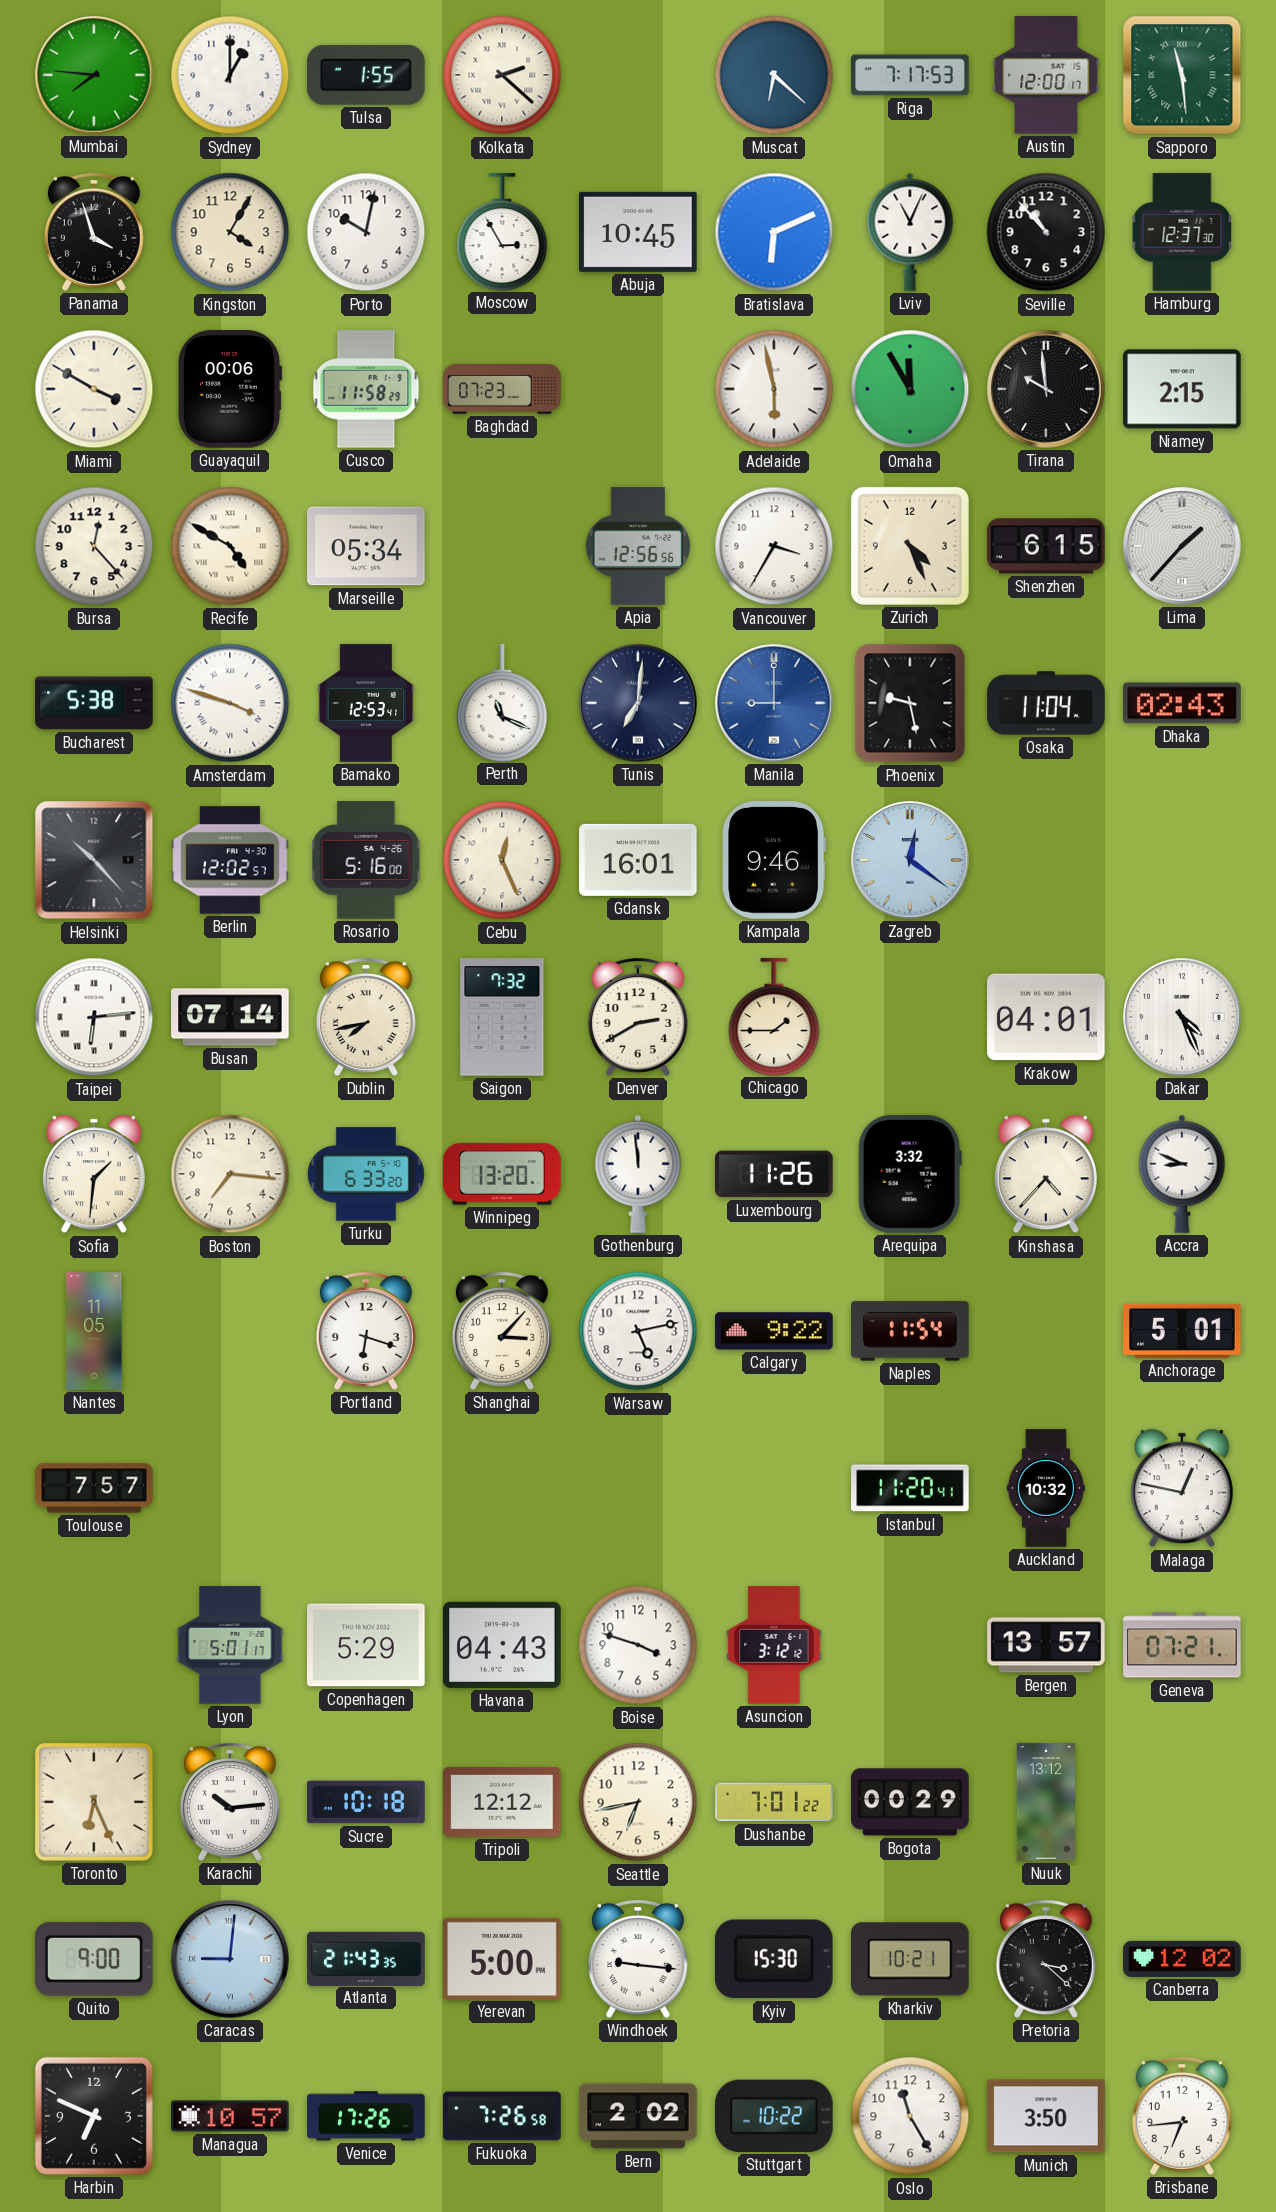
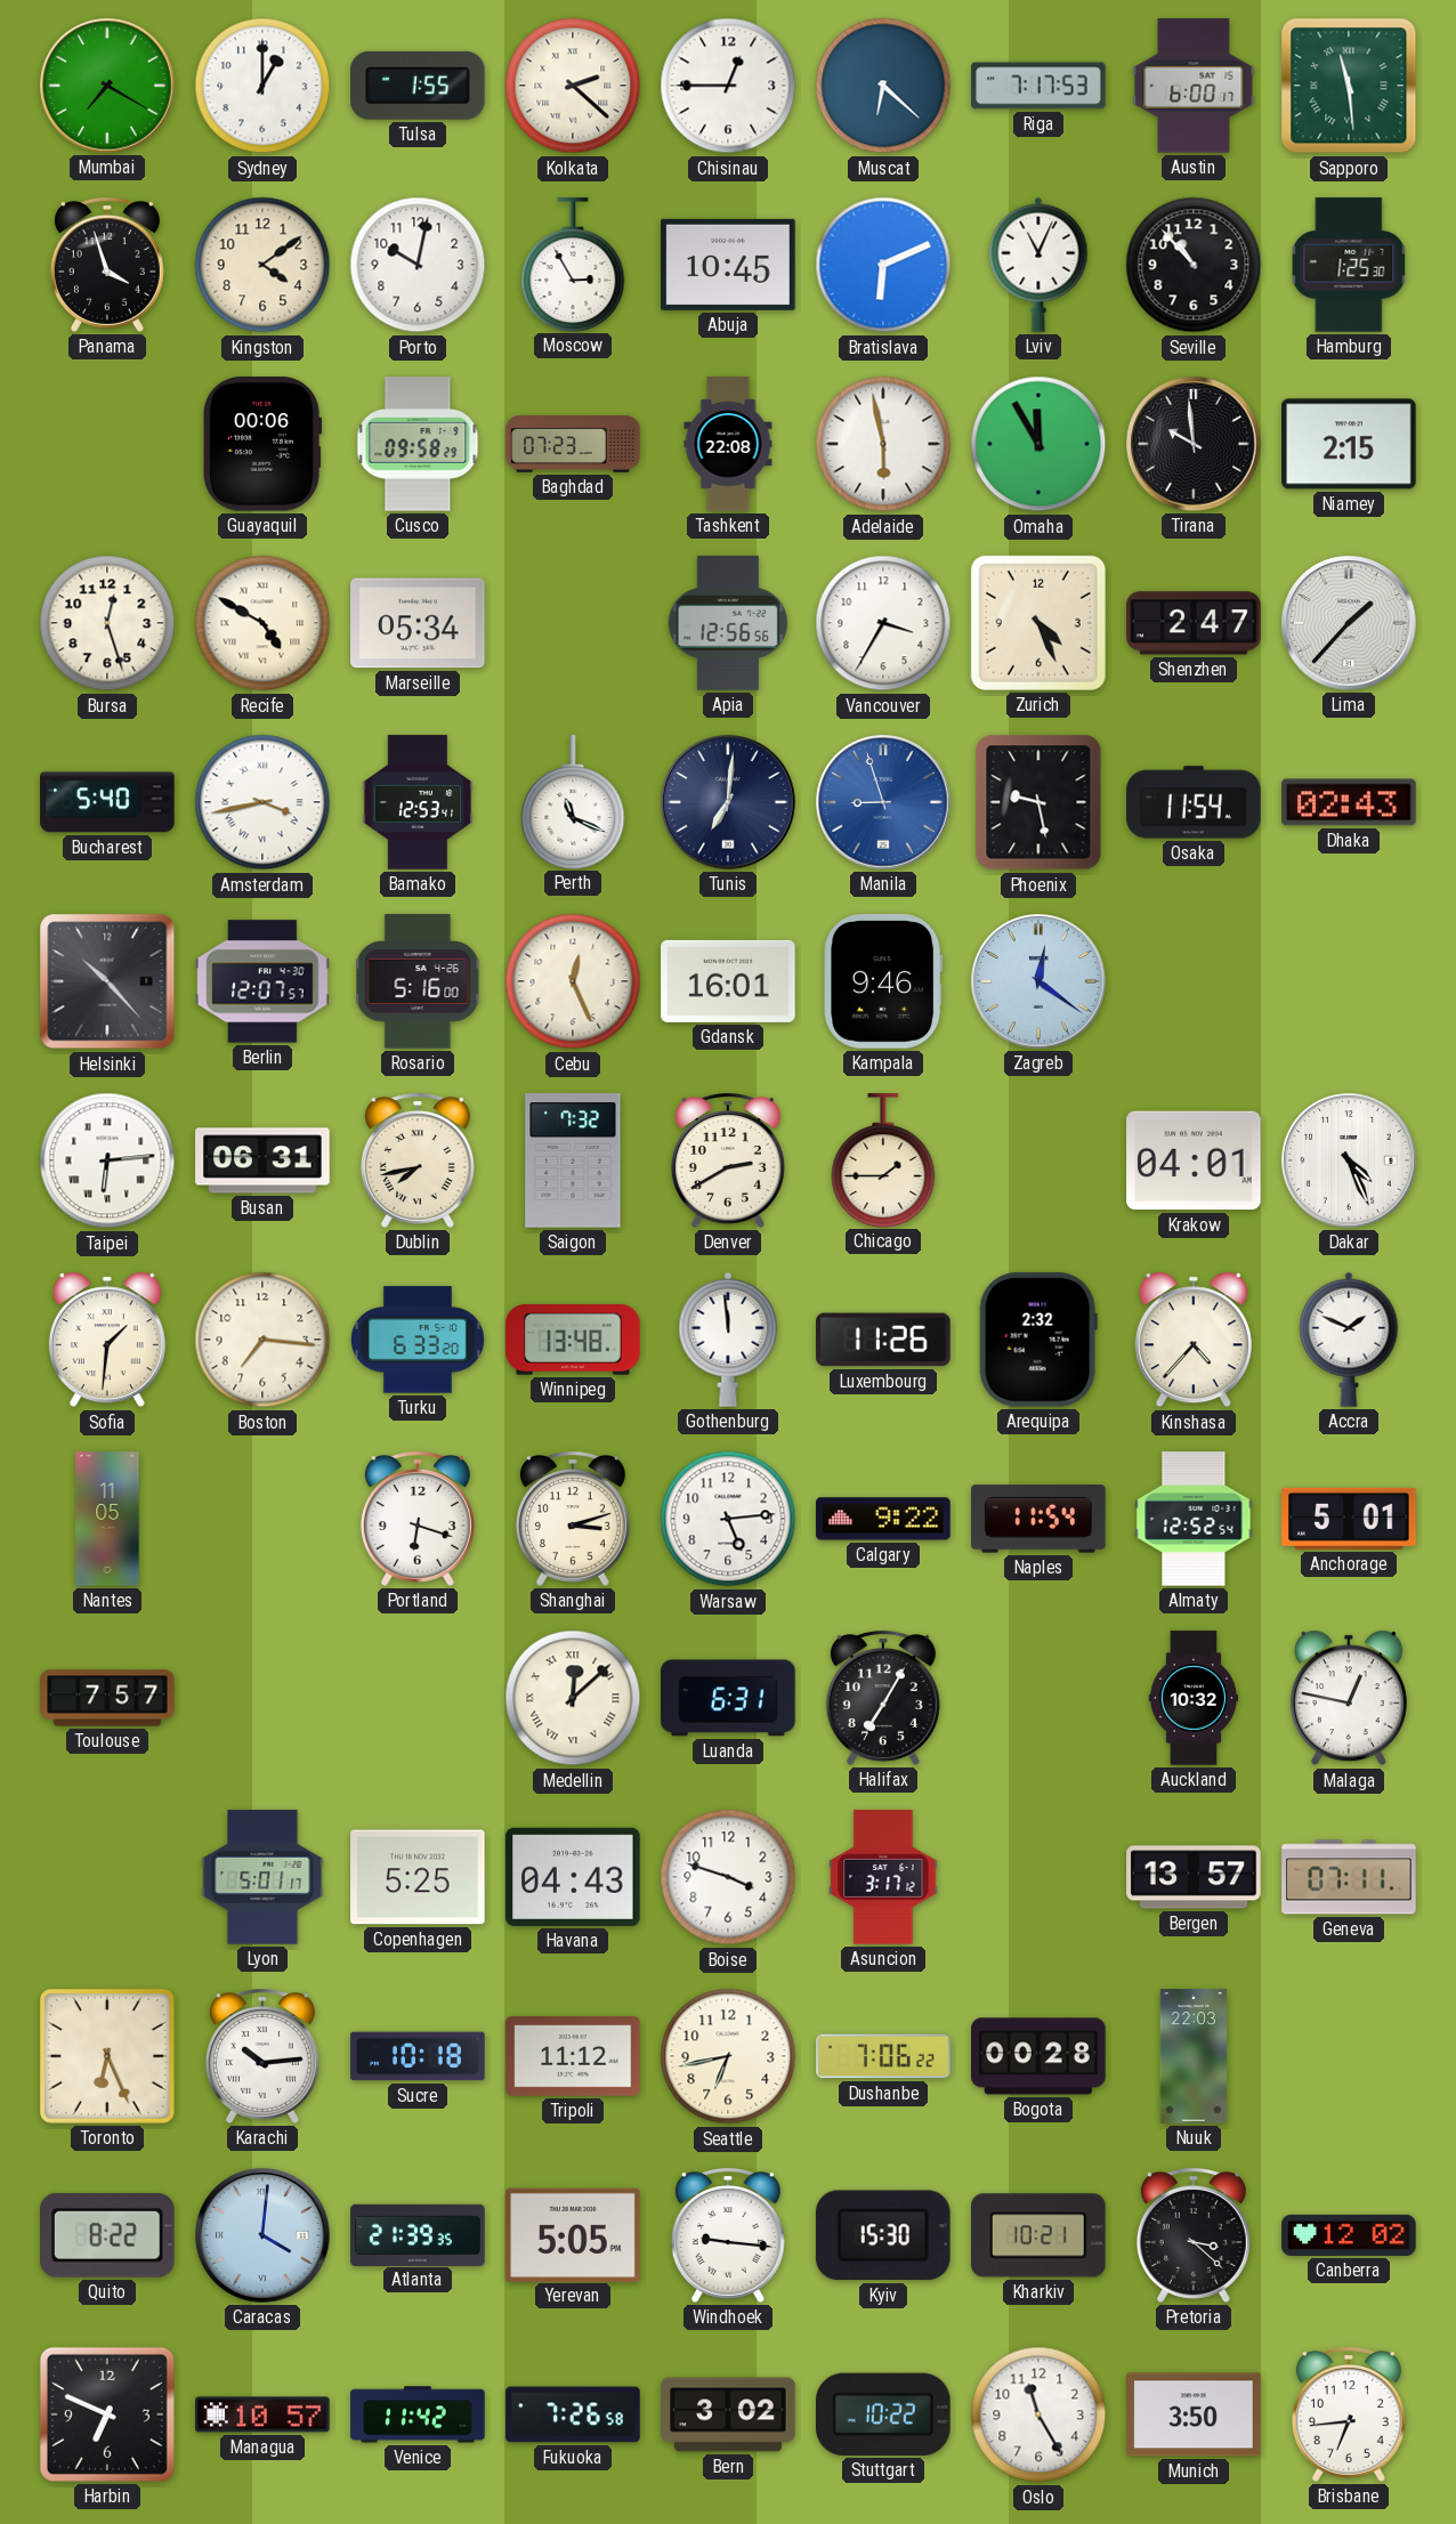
Mumbai: 7:46 -> 7:20
Chisinau: none -> 12:45
Austin: 12:00 -> 6:00
Kingston: 4:05 -> 4:09
Hamburg: 12:37 -> 1:25
Miami: 3:50 -> none
Cusco: 11:58 -> 09:58
Tashkent: none -> 22:08
Bursa: 12:23 -> 12:27
Shenzhen: 6:15 -> 2:47
Bucharest: 5:38 -> 5:40
Amsterdam: 3:48 -> 3:43
Manila: 9:00 -> 8:57
Osaka: 11:04 -> 11:54
Berlin: 12:02 -> 12:07
Busan: 07:14 -> 06:31
Winnipeg: 13:20 -> 13:48
Arequipa: 3:32 -> 2:32
Accra: 8:49 -> 1:49
Shanghai: 3:07 -> 3:12
Warsaw: 5:13 -> 5:14
Almaty: none -> 12:52
Medellin: none -> 12:08
Luanda: none -> 6:31
Halifax: none -> 7:05
Istanbul: 11:20 -> none
Copenhagen: 5:29 -> 5:25
Asuncion: 3:12 -> 3:17
Geneva: 07:21 -> 07:11
Tripoli: 12:12 -> 11:12
Dushanbe: 7:01 -> 7:06
Bogota: 00:29 -> 00:28
Nuuk: 13:12 -> 22:03
Quito: 9:00 -> 8:22
Caracas: 9:01 -> 4:01
Atlanta: 21:43 -> 21:39
Yerevan: 5:00 -> 5:05
Venice: 17:26 -> 11:42
Bern: 2:02 -> 3:02
